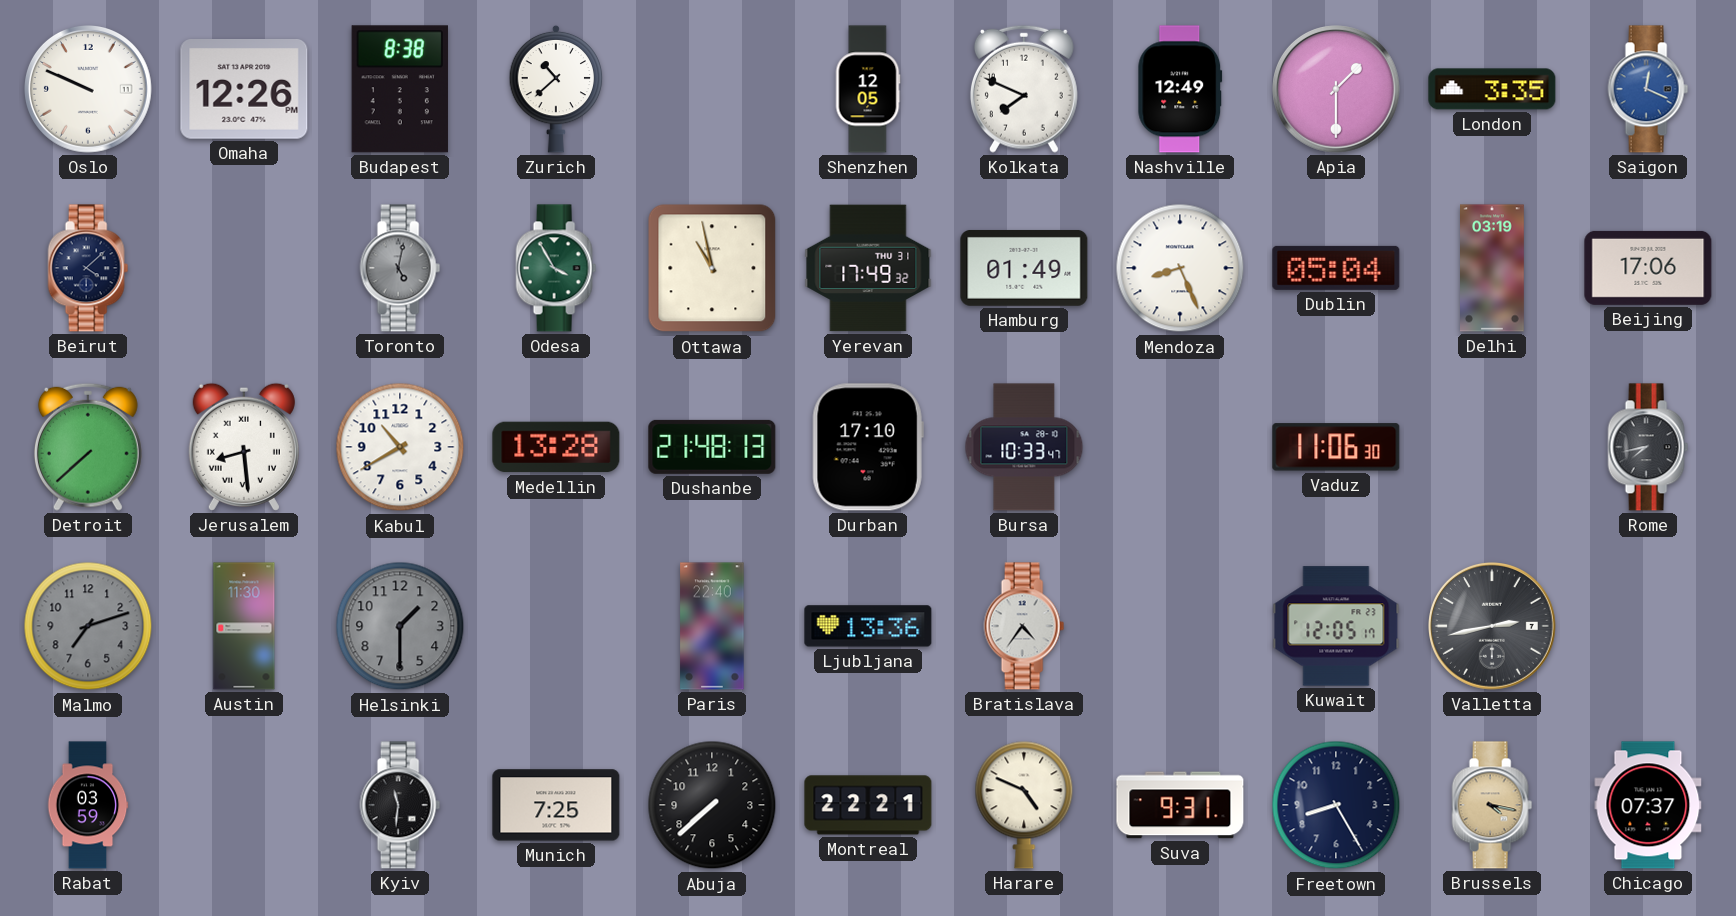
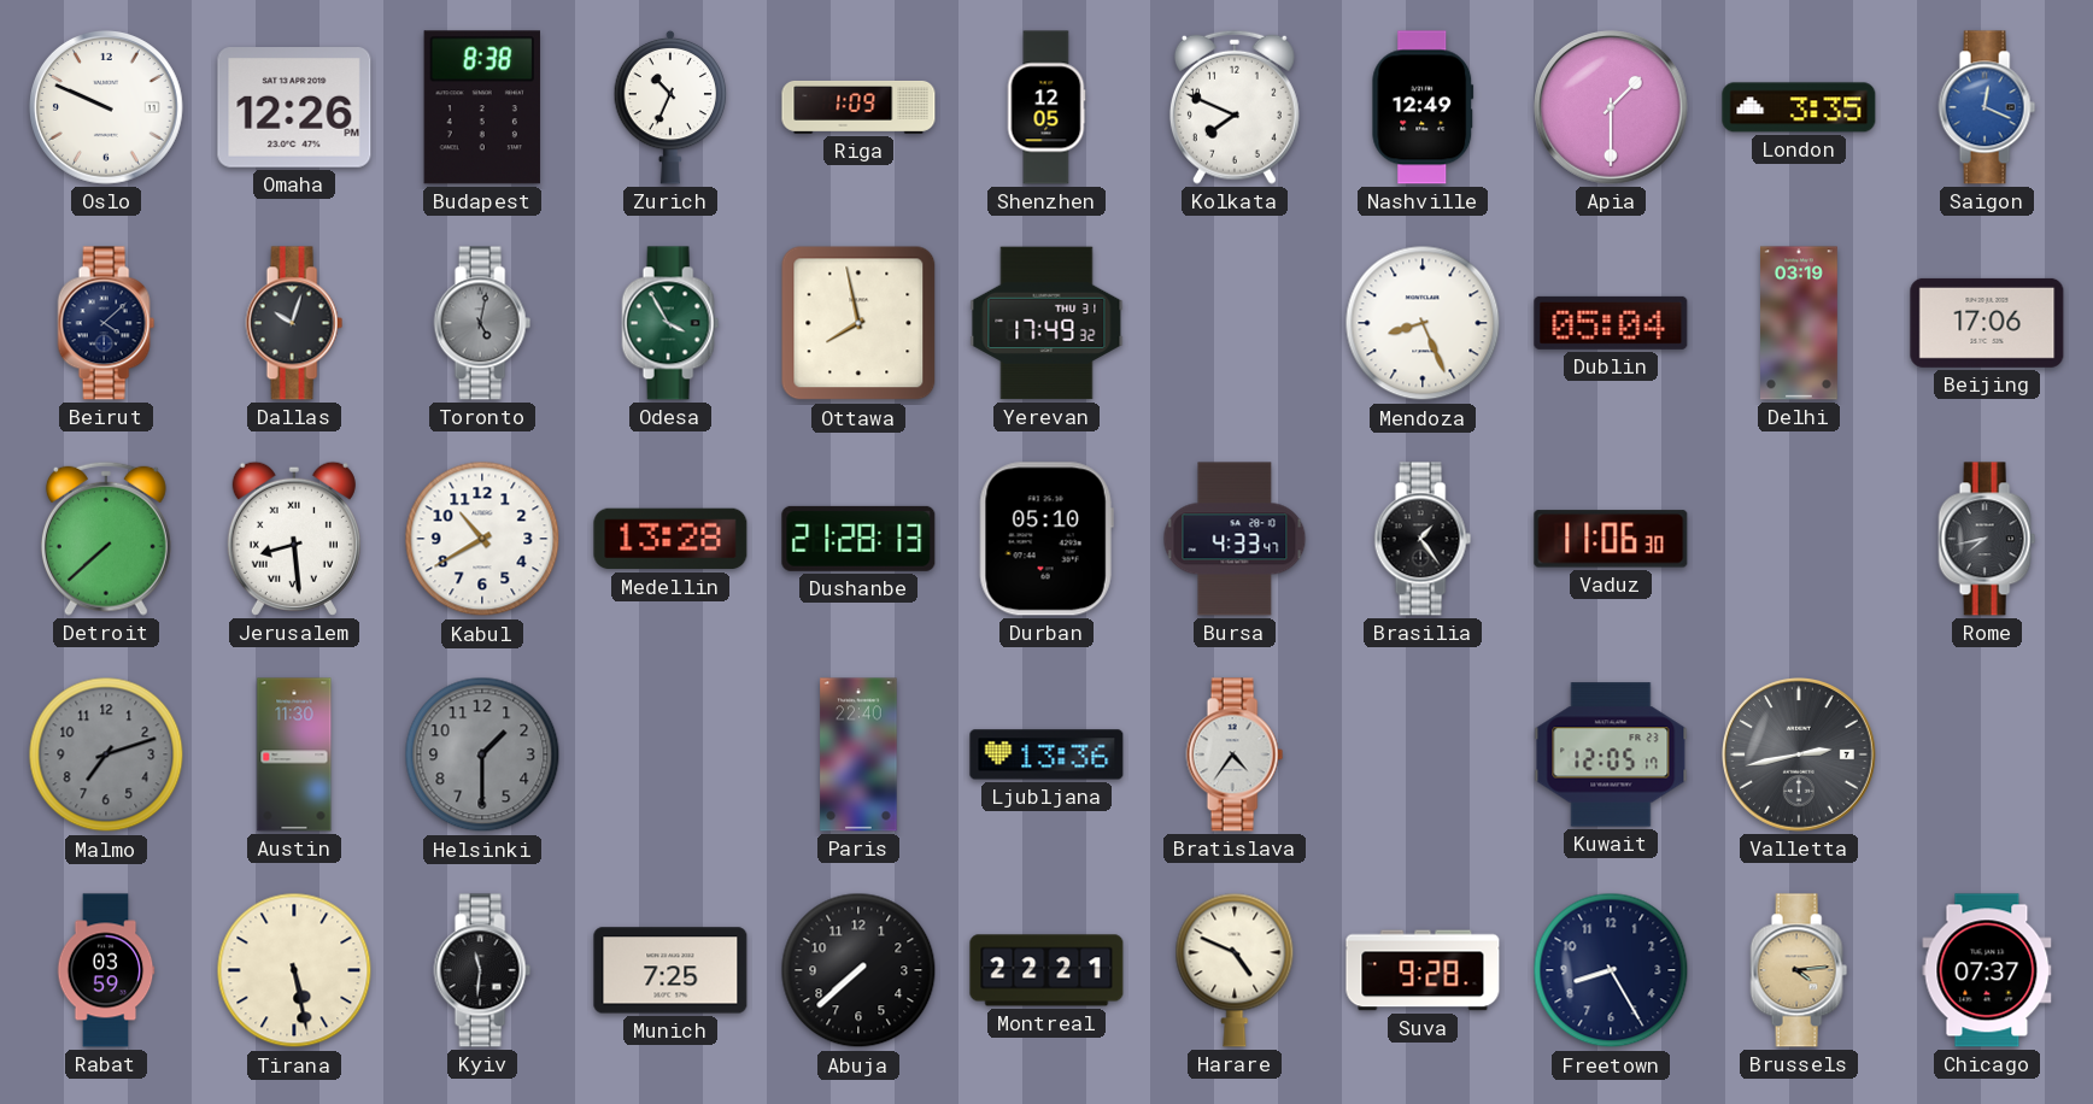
Zurich: 10:38 -> 10:34
Riga: none -> 1:09
Dallas: none -> 10:03
Ottawa: 10:58 -> 7:58
Hamburg: 01:49 -> none
Dushanbe: 21:48 -> 21:28
Durban: 17:10 -> 05:10
Bursa: 10:33 -> 4:33
Brasilia: none -> 1:24
Tirana: none -> 5:28
Suva: 9:31 -> 9:28
Brussels: 4:17 -> 4:14
